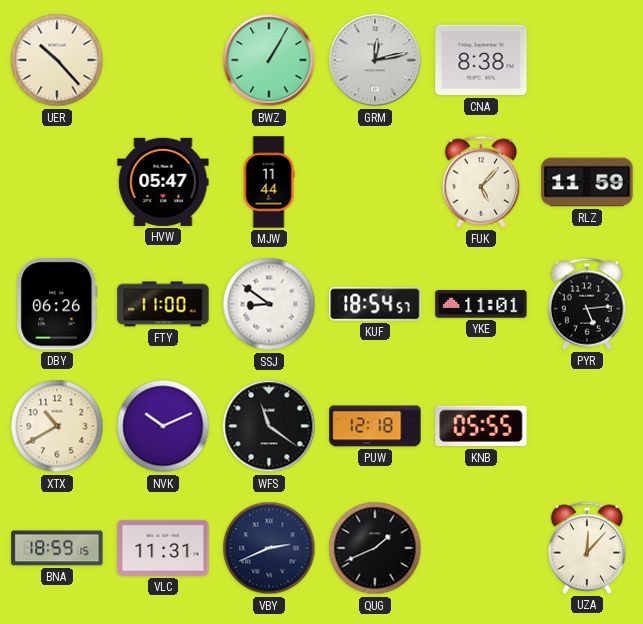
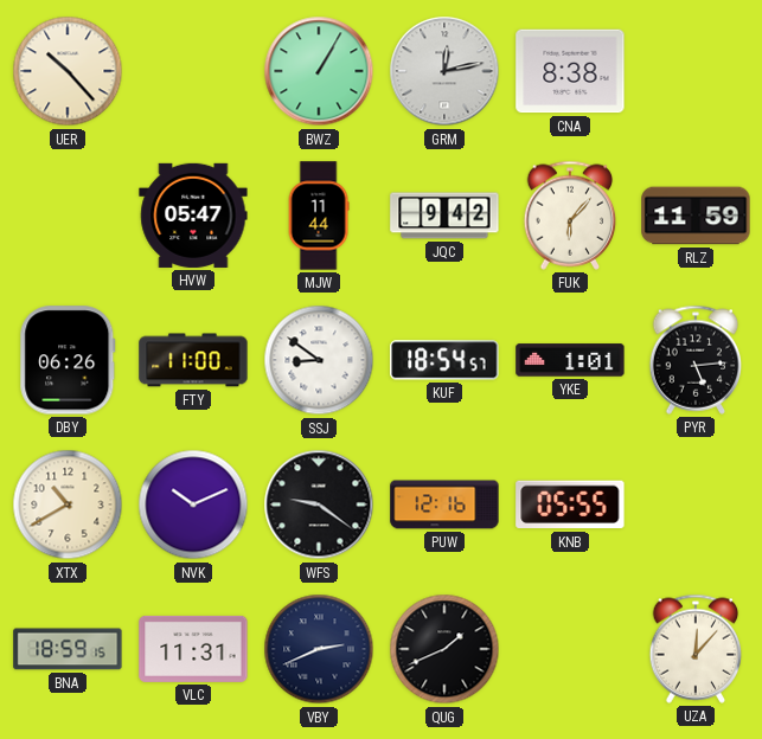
JQC: none -> 9:42
FUK: 5:07 -> 6:07
YKE: 11:01 -> 1:01
WFS: 11:21 -> 9:21
PUW: 12:18 -> 12:16
